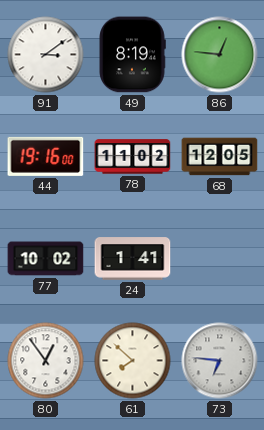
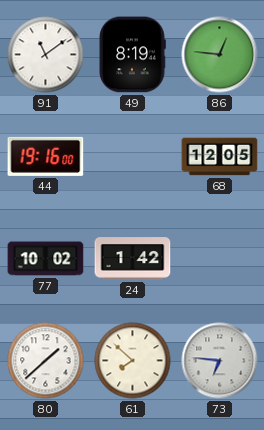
91: 3:09 -> 11:09
78: 11:02 -> none
24: 1:41 -> 1:42
80: 12:54 -> 1:38
